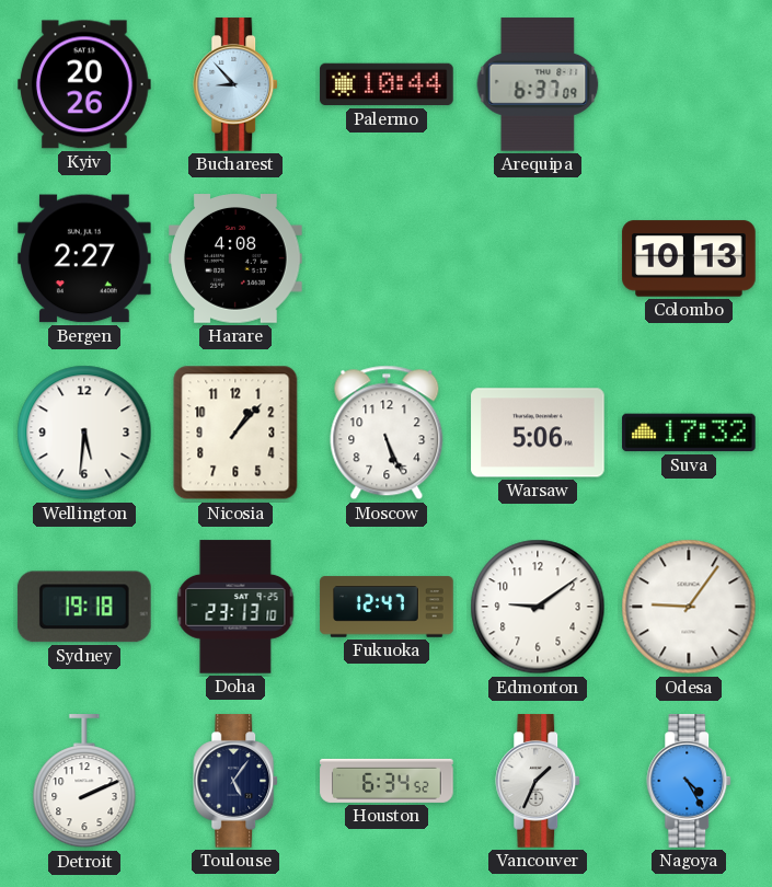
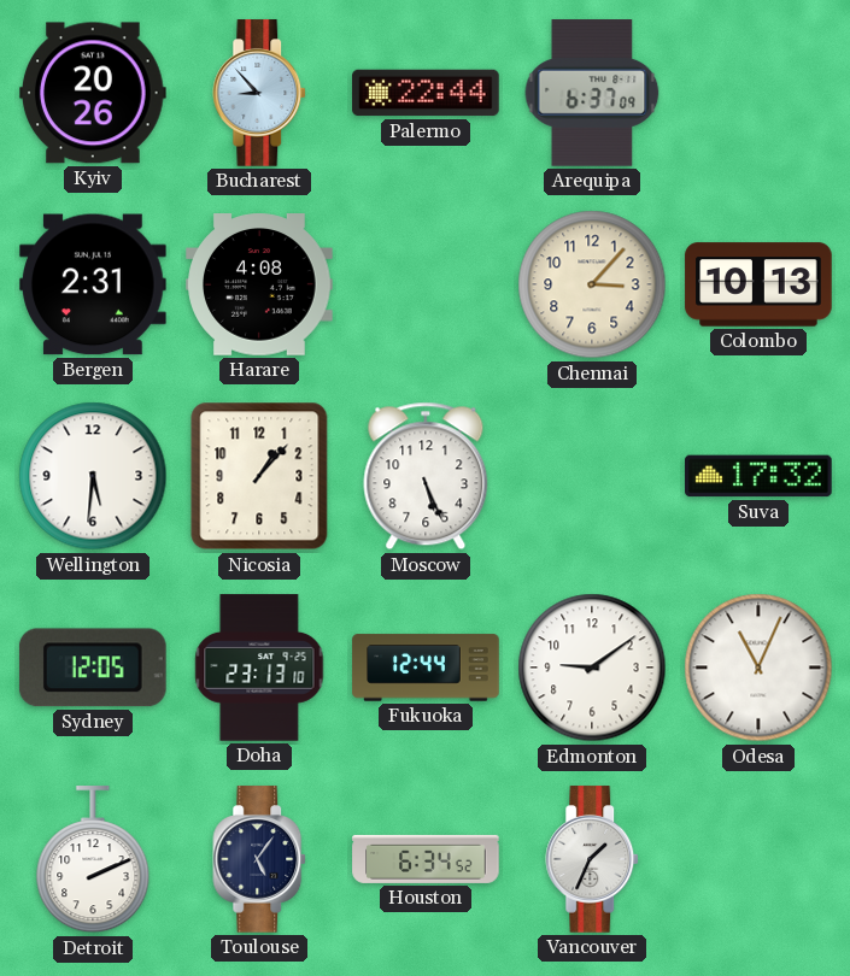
Palermo: 10:44 -> 22:44
Bergen: 2:27 -> 2:31
Chennai: none -> 3:07
Warsaw: 5:06 -> none
Sydney: 19:18 -> 12:05
Fukuoka: 12:47 -> 12:44
Odesa: 9:06 -> 11:04
Nagoya: 4:25 -> none
